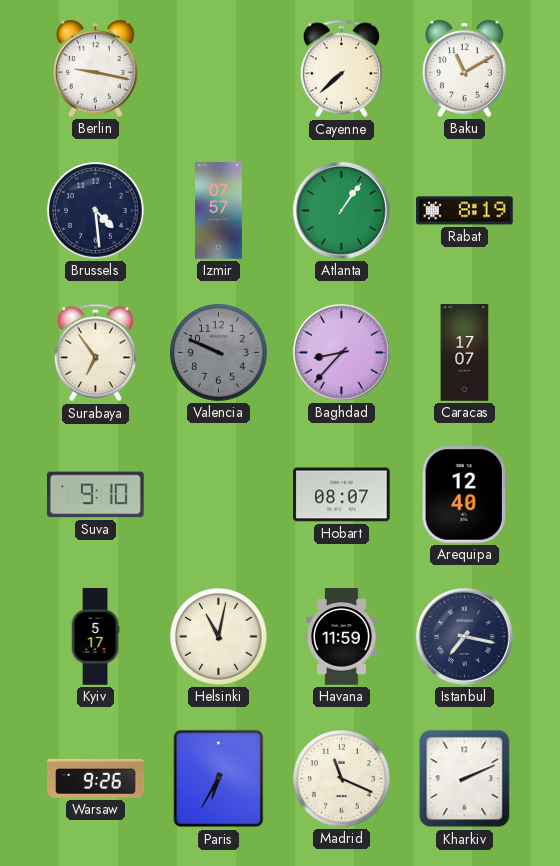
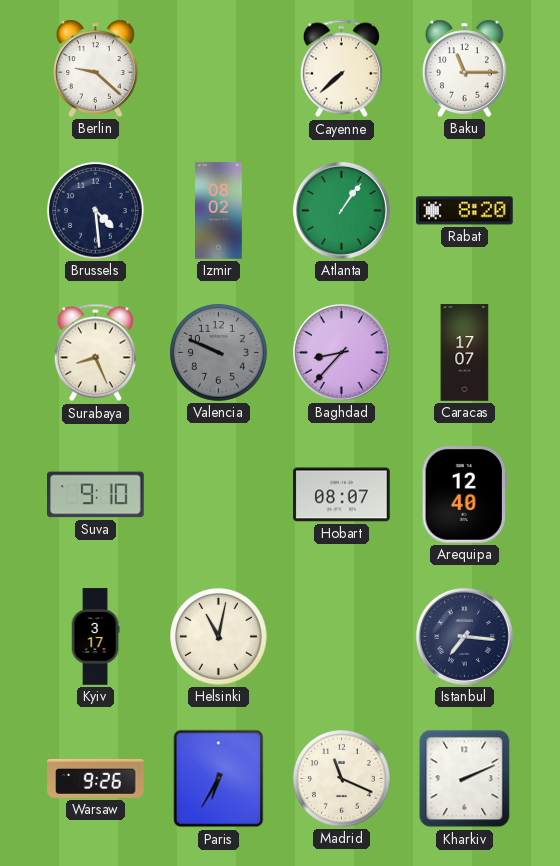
Berlin: 9:17 -> 9:22
Baku: 11:10 -> 11:15
Izmir: 07:57 -> 08:02
Rabat: 8:19 -> 8:20
Surabaya: 6:54 -> 8:26
Kyiv: 5:17 -> 3:17
Havana: 11:59 -> none
Istanbul: 7:17 -> 7:16
